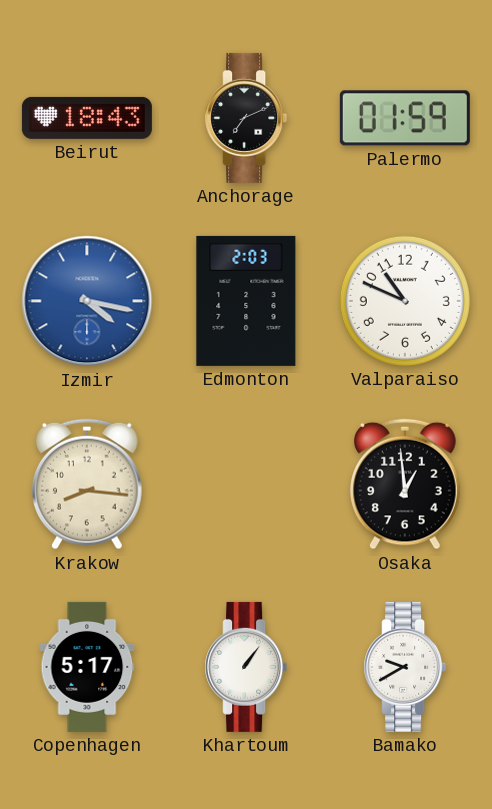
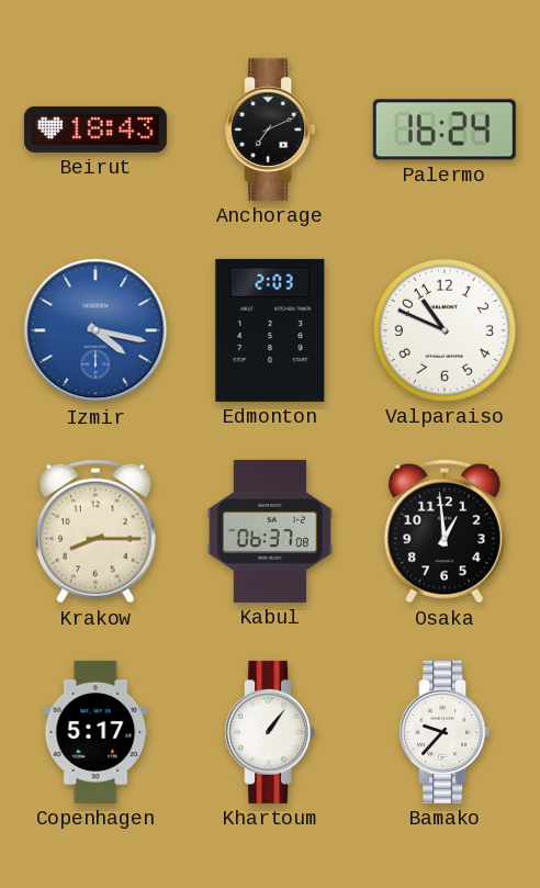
Palermo: 01:59 -> 16:24
Krakow: 8:16 -> 8:15
Kabul: none -> 06:37
Bamako: 9:40 -> 9:37
